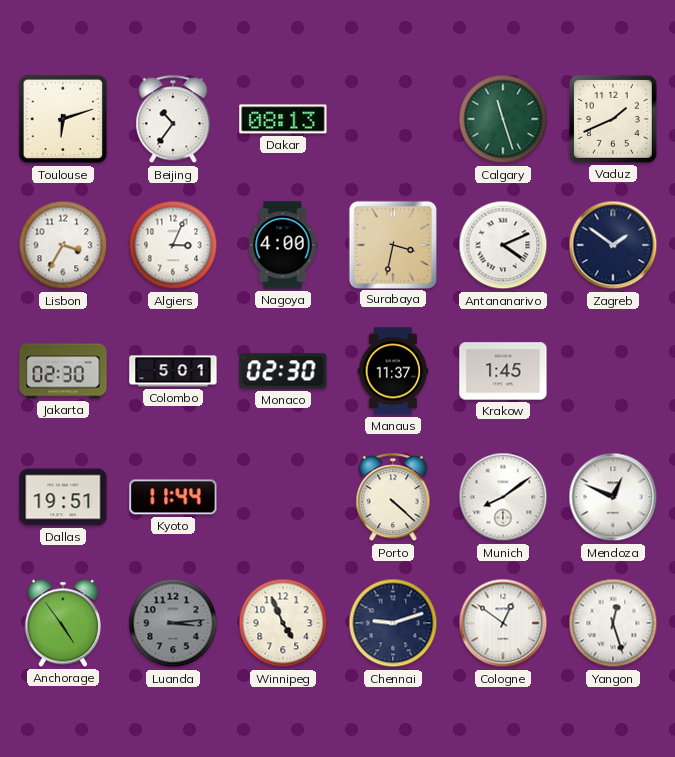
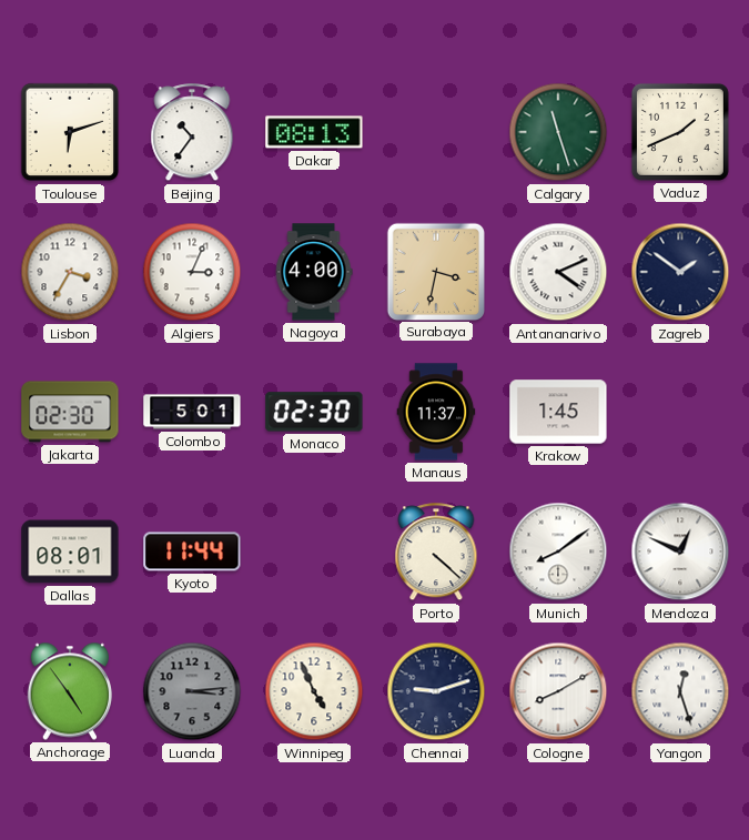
Dallas: 19:51 -> 08:01
Cologne: 12:51 -> 8:10
